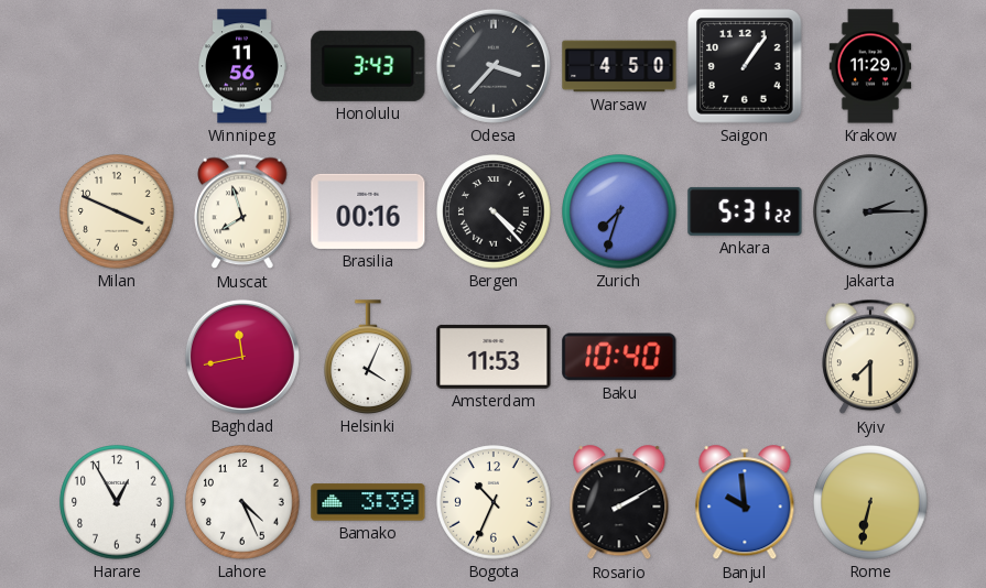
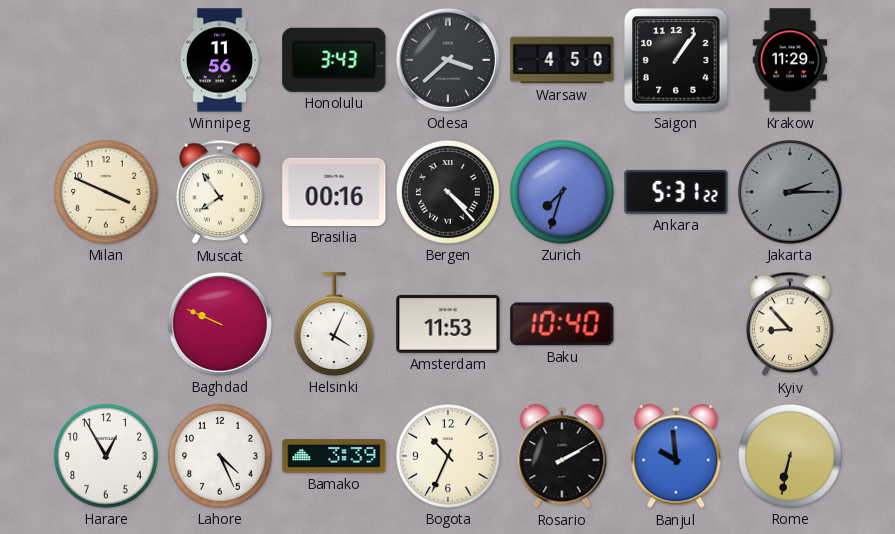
Odesa: 3:37 -> 3:38
Muscat: 7:57 -> 7:54
Baghdad: 11:43 -> 9:49
Kyiv: 7:30 -> 8:53
